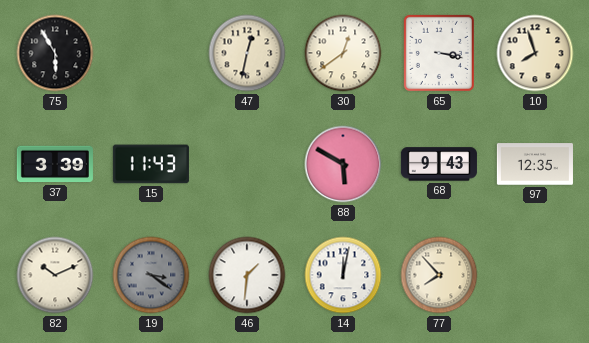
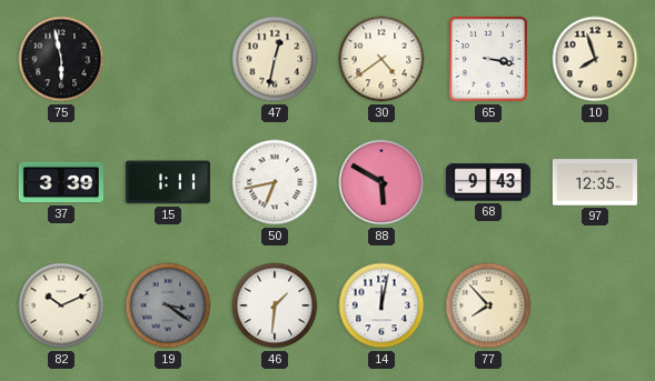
75: 5:55 -> 5:58
30: 12:39 -> 4:39
15: 11:43 -> 1:11
50: none -> 6:43
